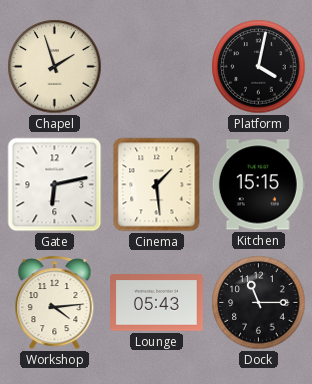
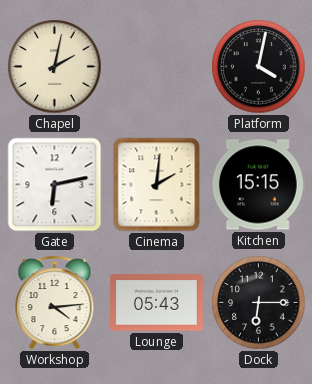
Chapel: 1:57 -> 2:02
Cinema: 1:29 -> 2:01
Dock: 11:15 -> 6:15
